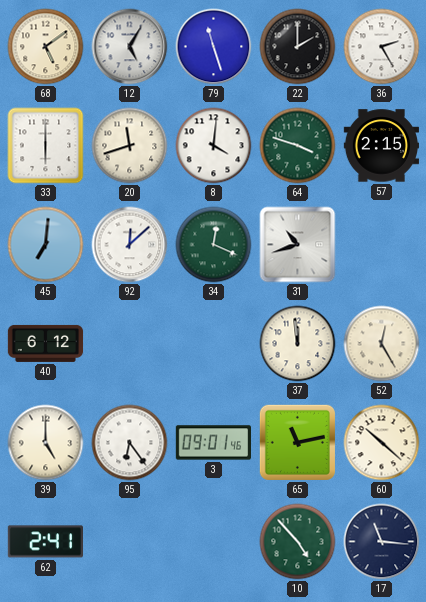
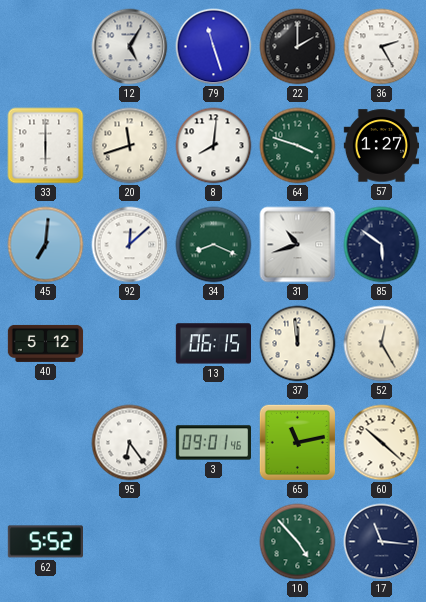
68: 5:09 -> none
8: 4:01 -> 8:01
57: 2:15 -> 1:27
34: 12:19 -> 8:19
85: none -> 5:51
40: 6:12 -> 5:12
13: none -> 06:15
39: 5:00 -> none
62: 2:41 -> 5:52
